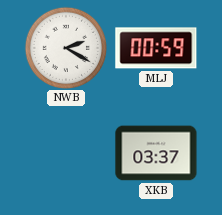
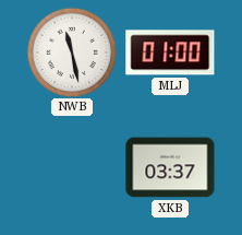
NWB: 2:20 -> 11:28
MLJ: 00:59 -> 01:00
